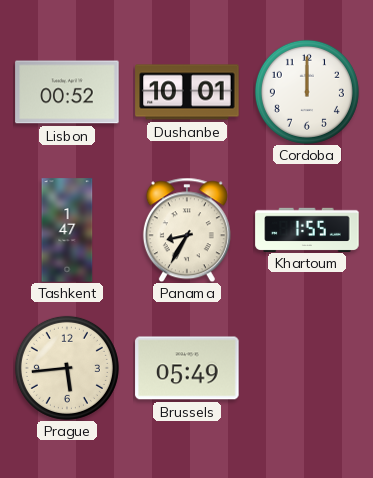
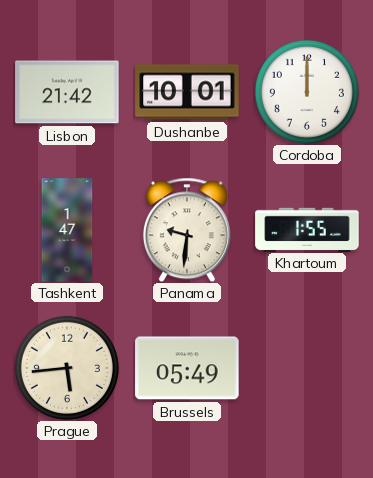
Lisbon: 00:52 -> 21:42
Panama: 8:35 -> 9:31
